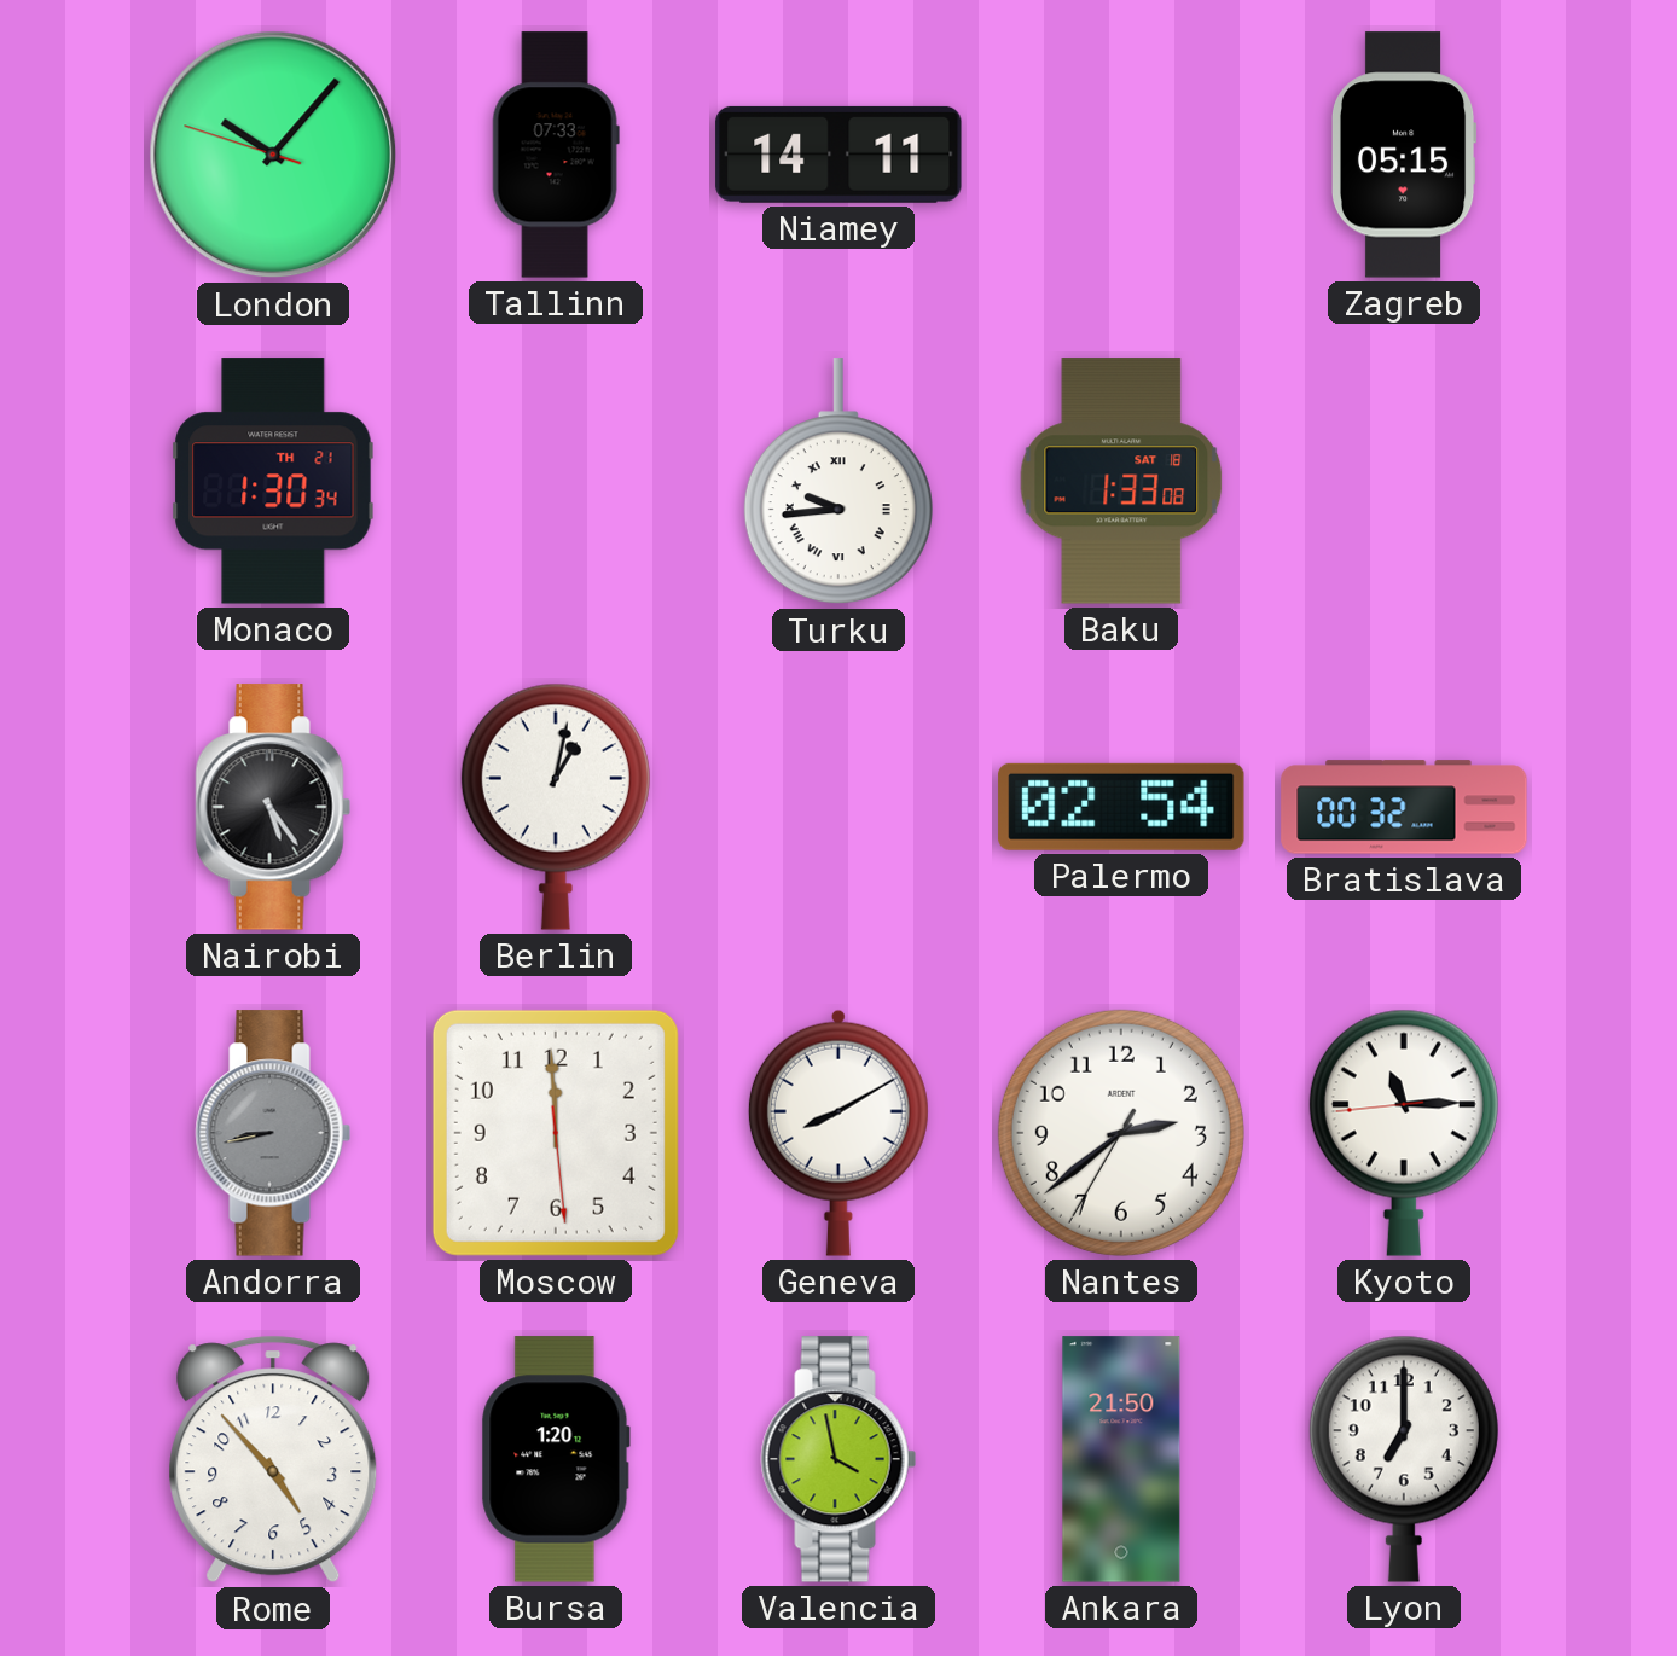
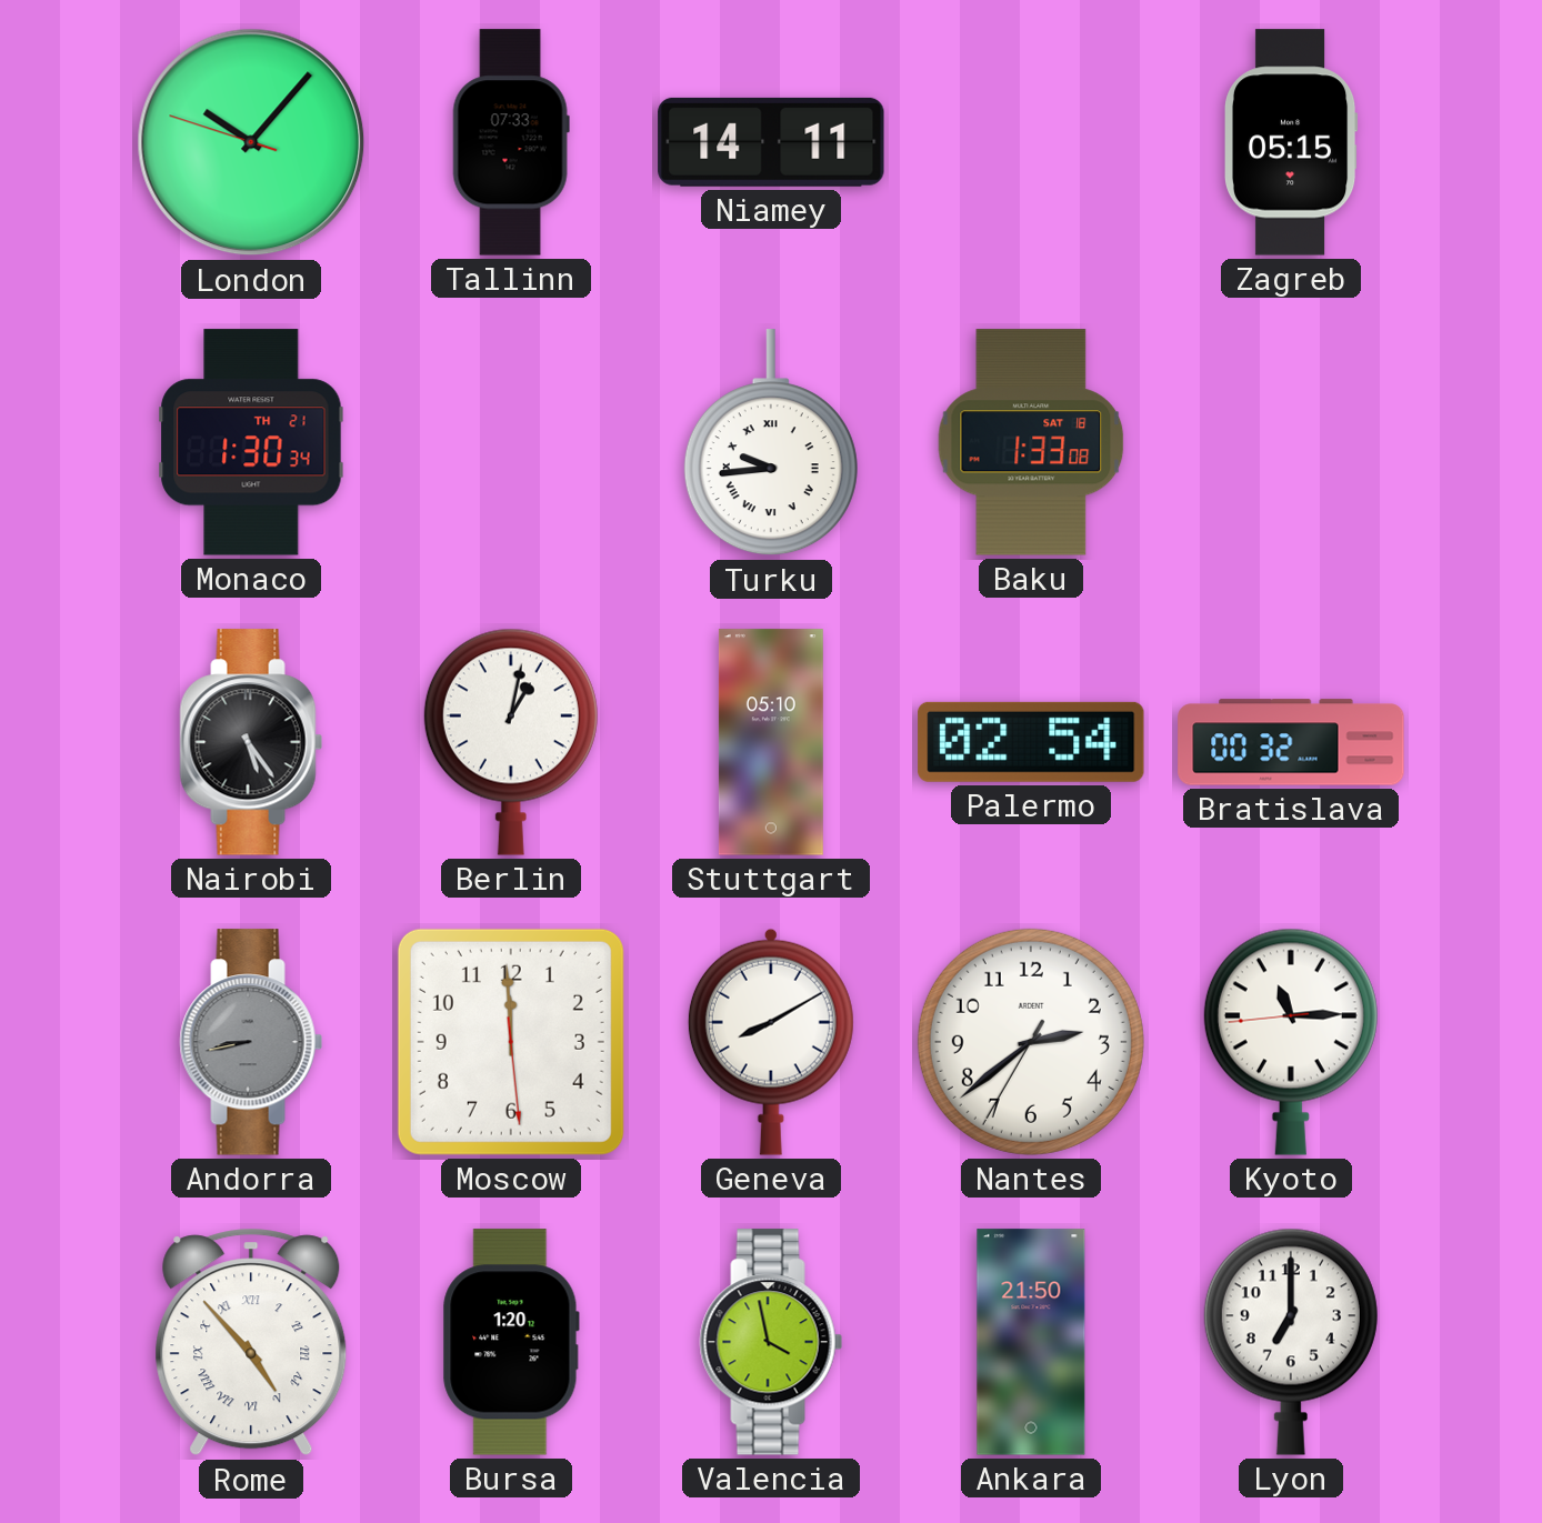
Stuttgart: none -> 05:10
Rome numerals: Arabic -> Roman
